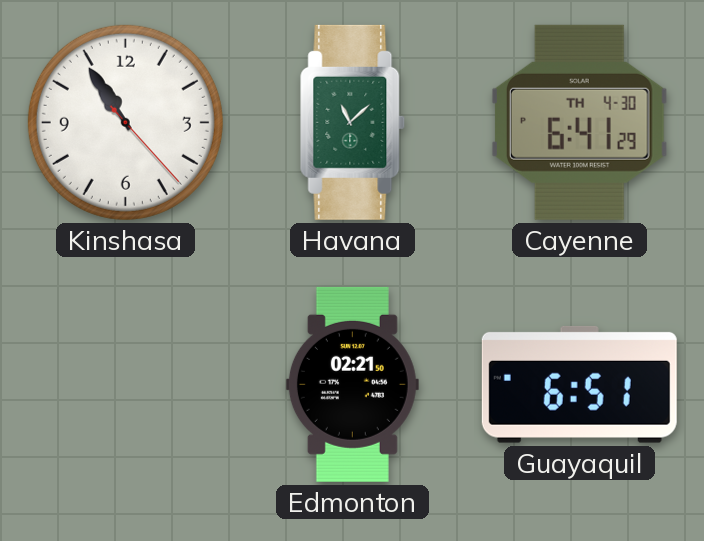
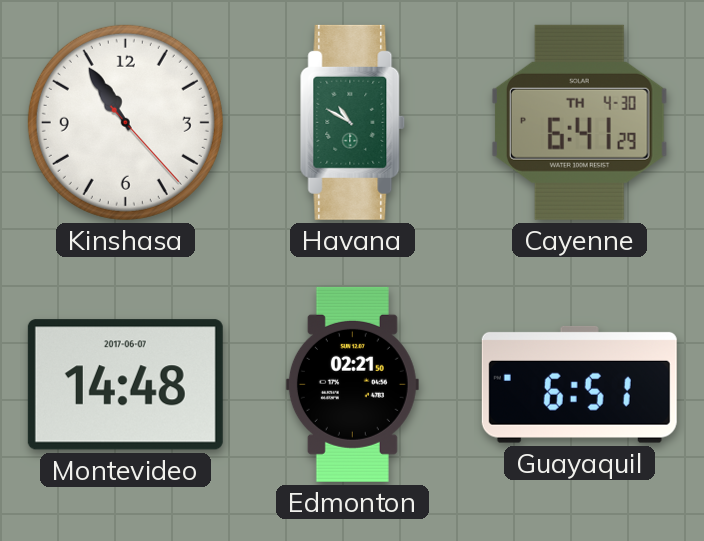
Havana: 11:08 -> 10:50
Montevideo: none -> 14:48
